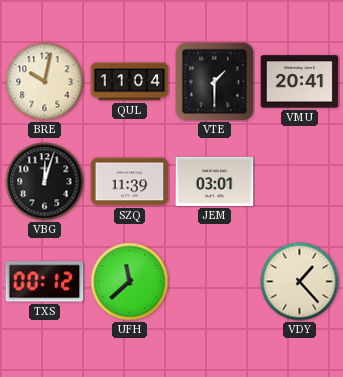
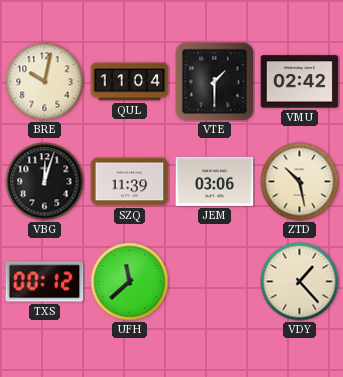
VMU: 20:41 -> 02:42
JEM: 03:01 -> 03:06
ZTD: none -> 10:28
